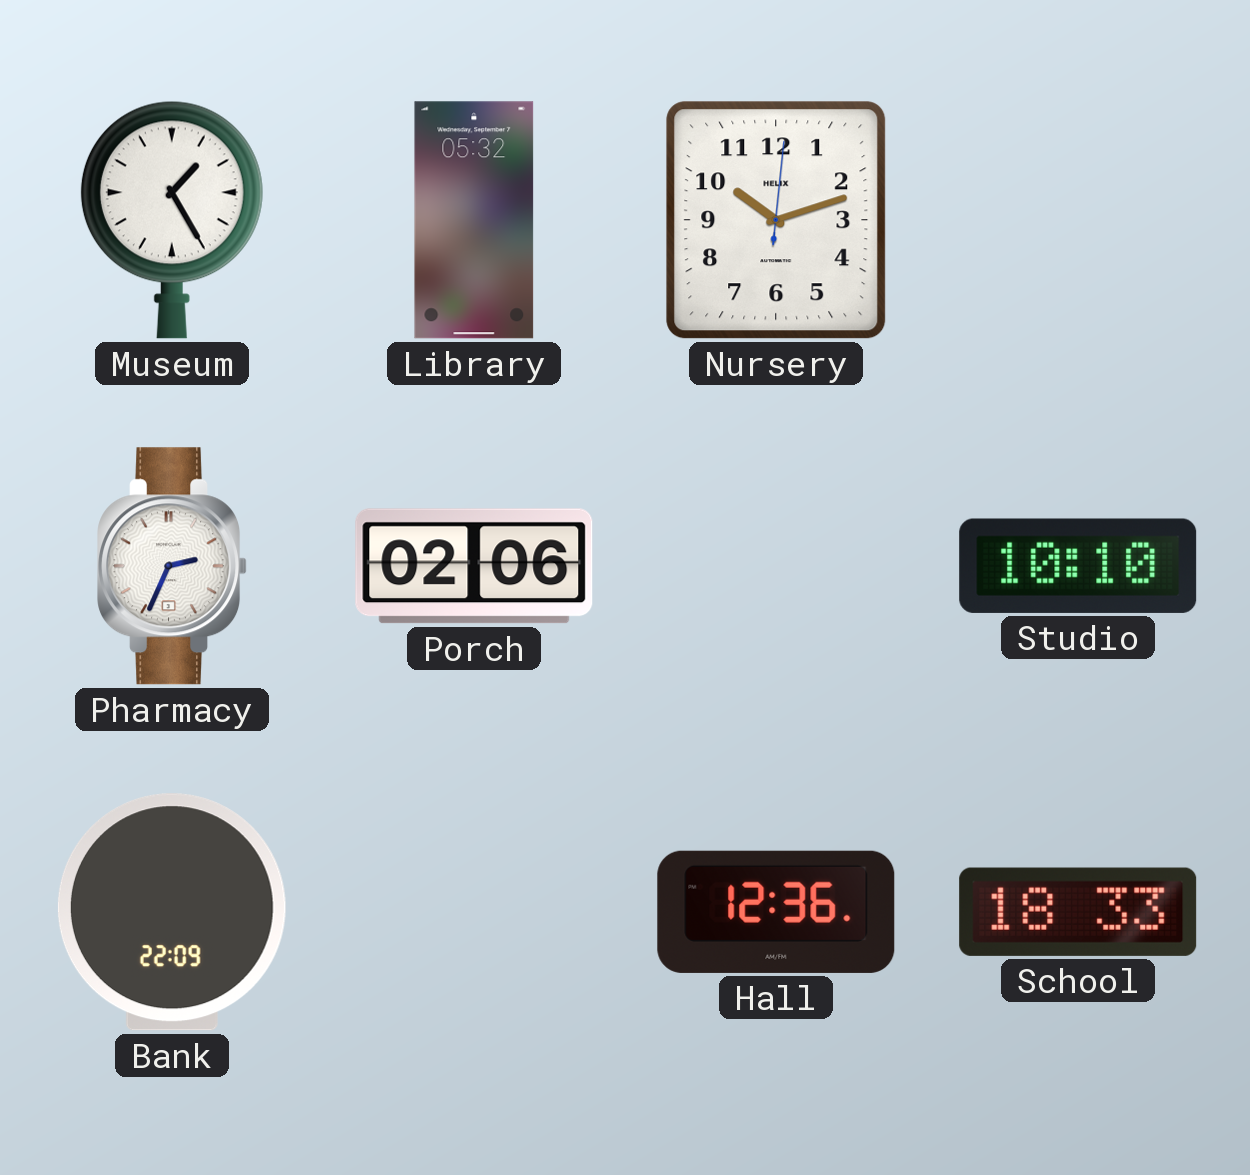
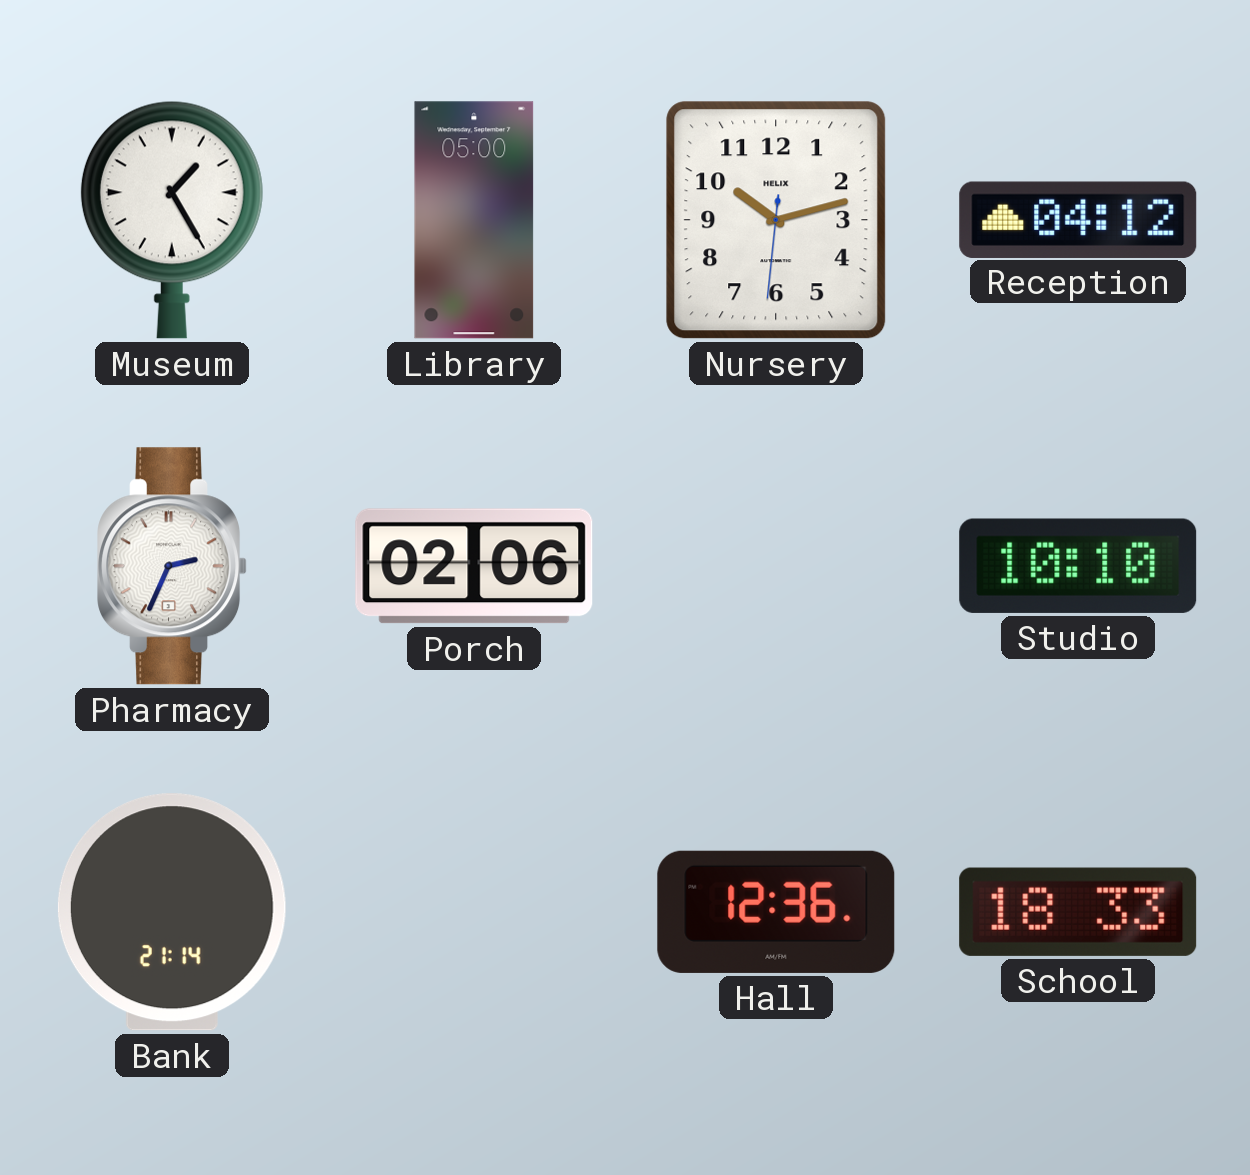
Library: 05:32 -> 05:00
Nursery: 10:12:01 -> 10:12:31
Reception: none -> 04:12
Bank: 22:09 -> 21:14
